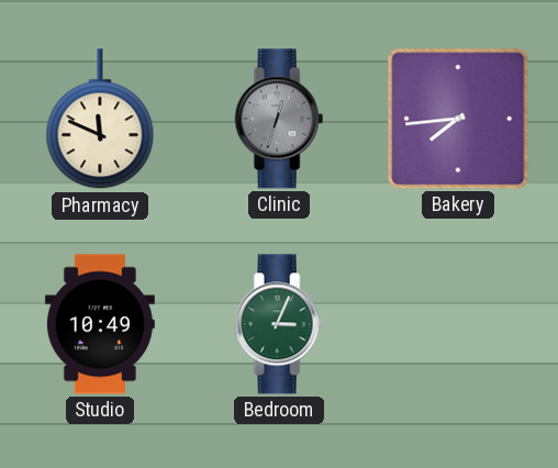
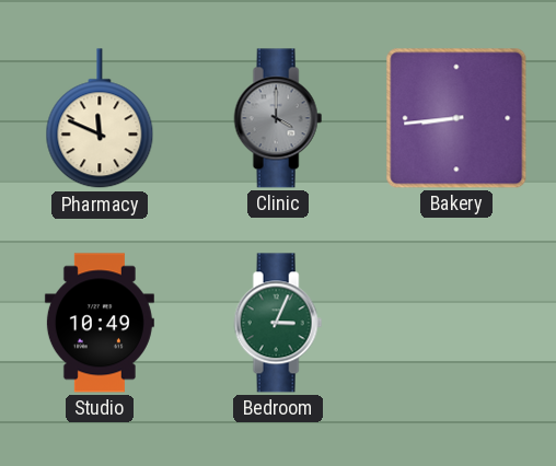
Clinic: 12:33 -> 4:00
Bakery: 7:44 -> 8:44
